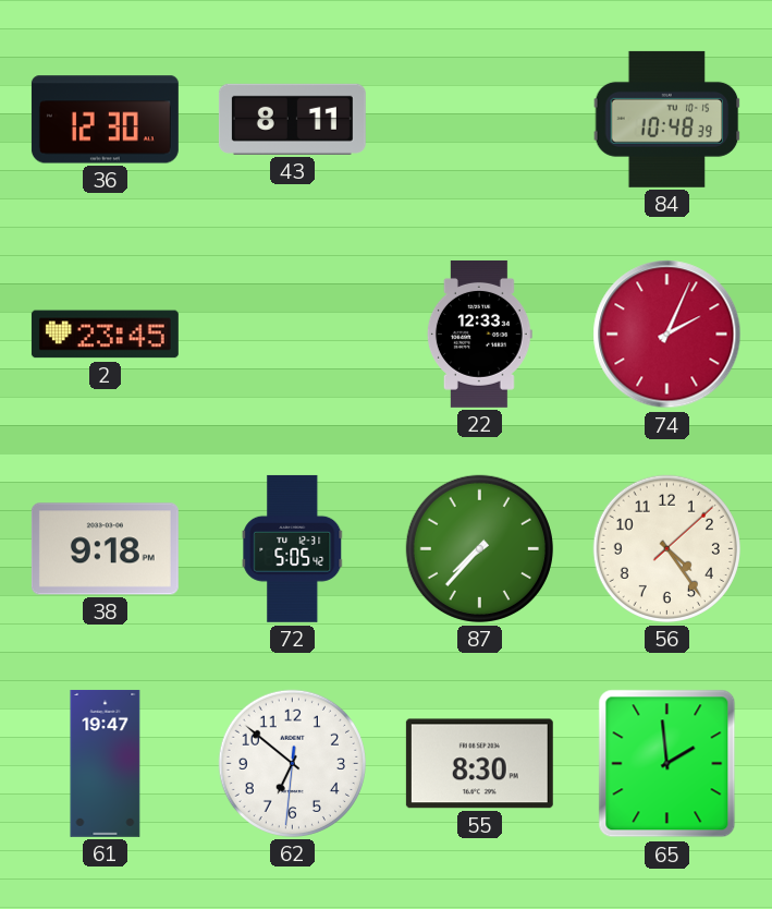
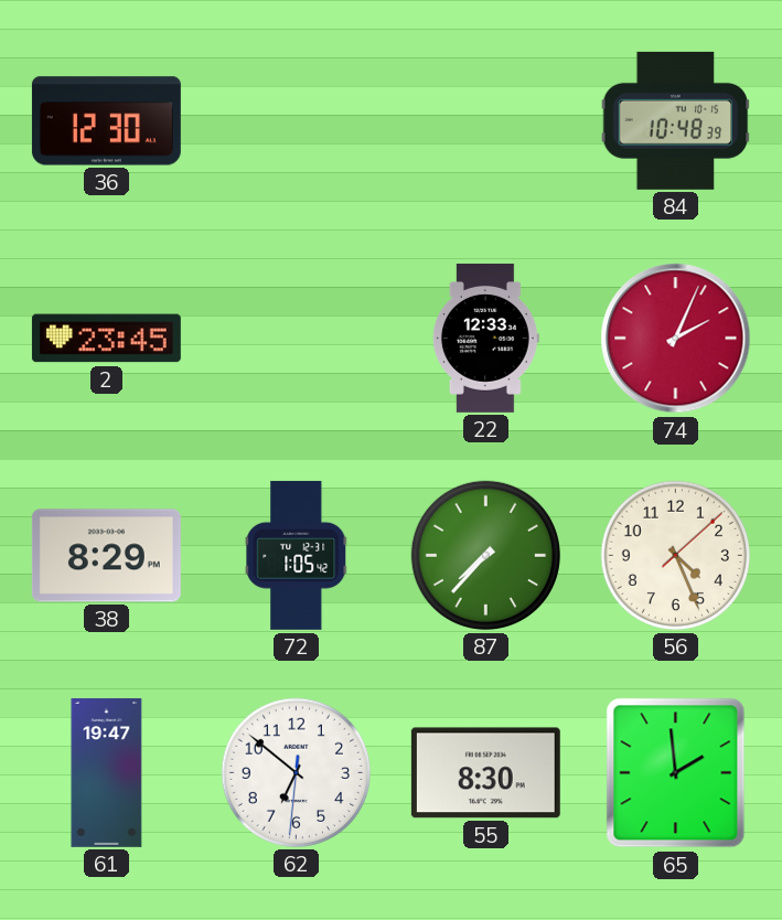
43: 8:11 -> none
38: 9:18 -> 8:29
72: 5:05 -> 1:05
56: 4:24 -> 4:26
